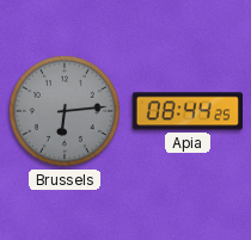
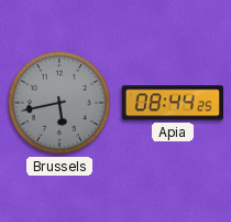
Brussels: 6:14 -> 5:43
